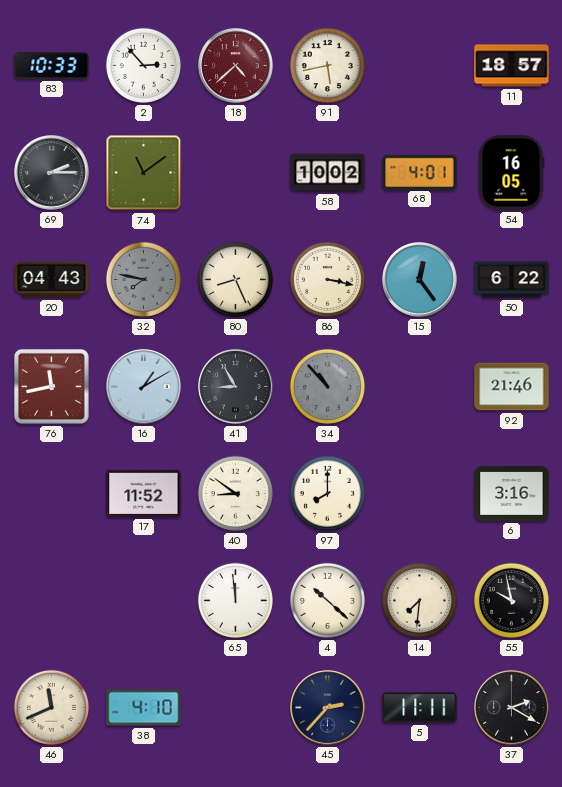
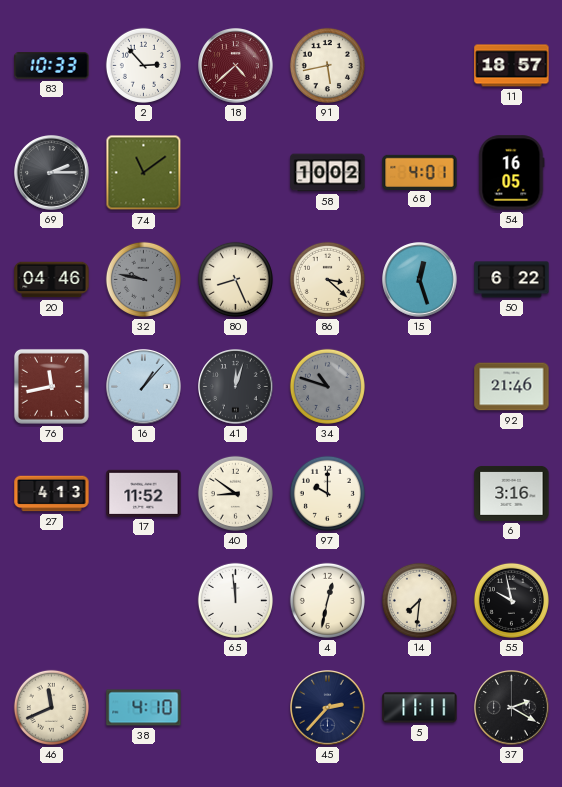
20: 04:43 -> 04:46
32: 7:47 -> 9:47
86: 3:17 -> 3:22
15: 12:24 -> 12:27
16: 1:10 -> 1:07
41: 8:55 -> 12:03
34: 10:53 -> 10:48
27: none -> 4:13
97: 8:00 -> 10:00
4: 10:22 -> 12:32
